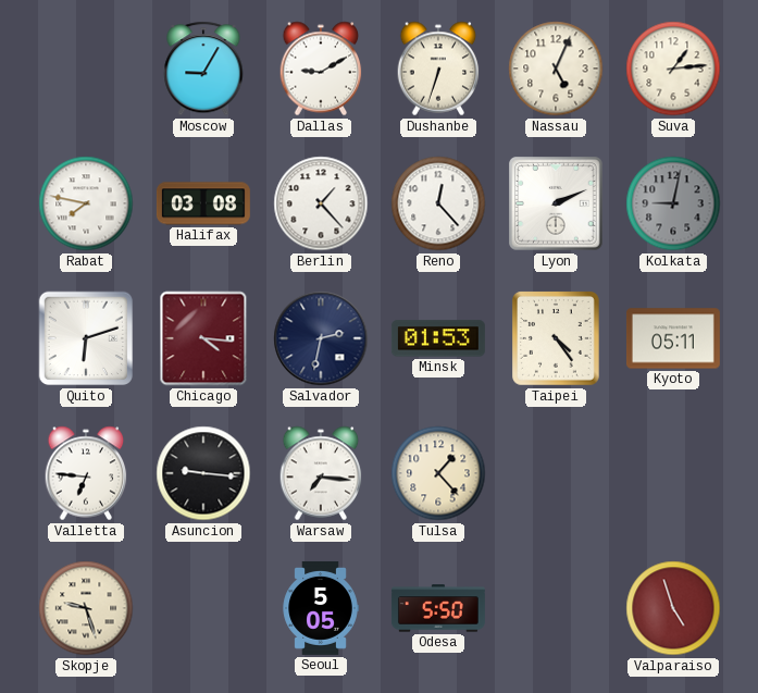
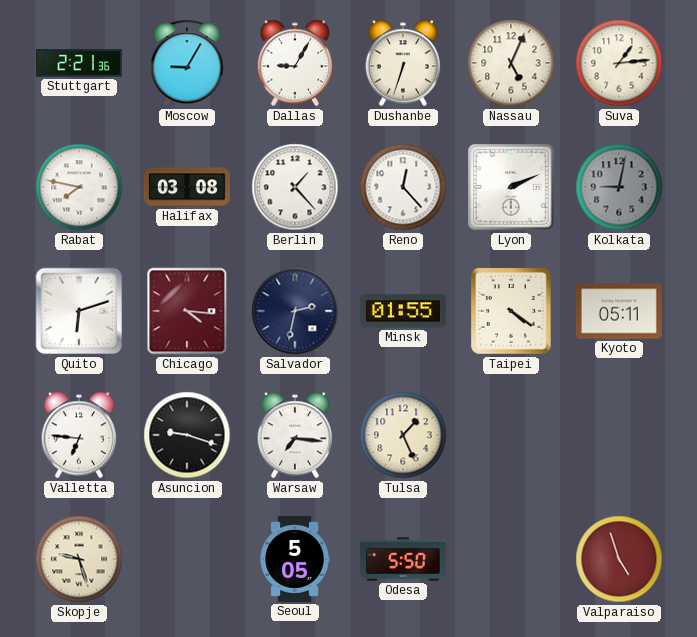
Stuttgart: none -> 2:21
Dallas: 9:10 -> 9:05
Minsk: 01:53 -> 01:55
Taipei: 4:24 -> 4:21
Asuncion: 9:16 -> 9:18
Tulsa: 1:23 -> 1:26
